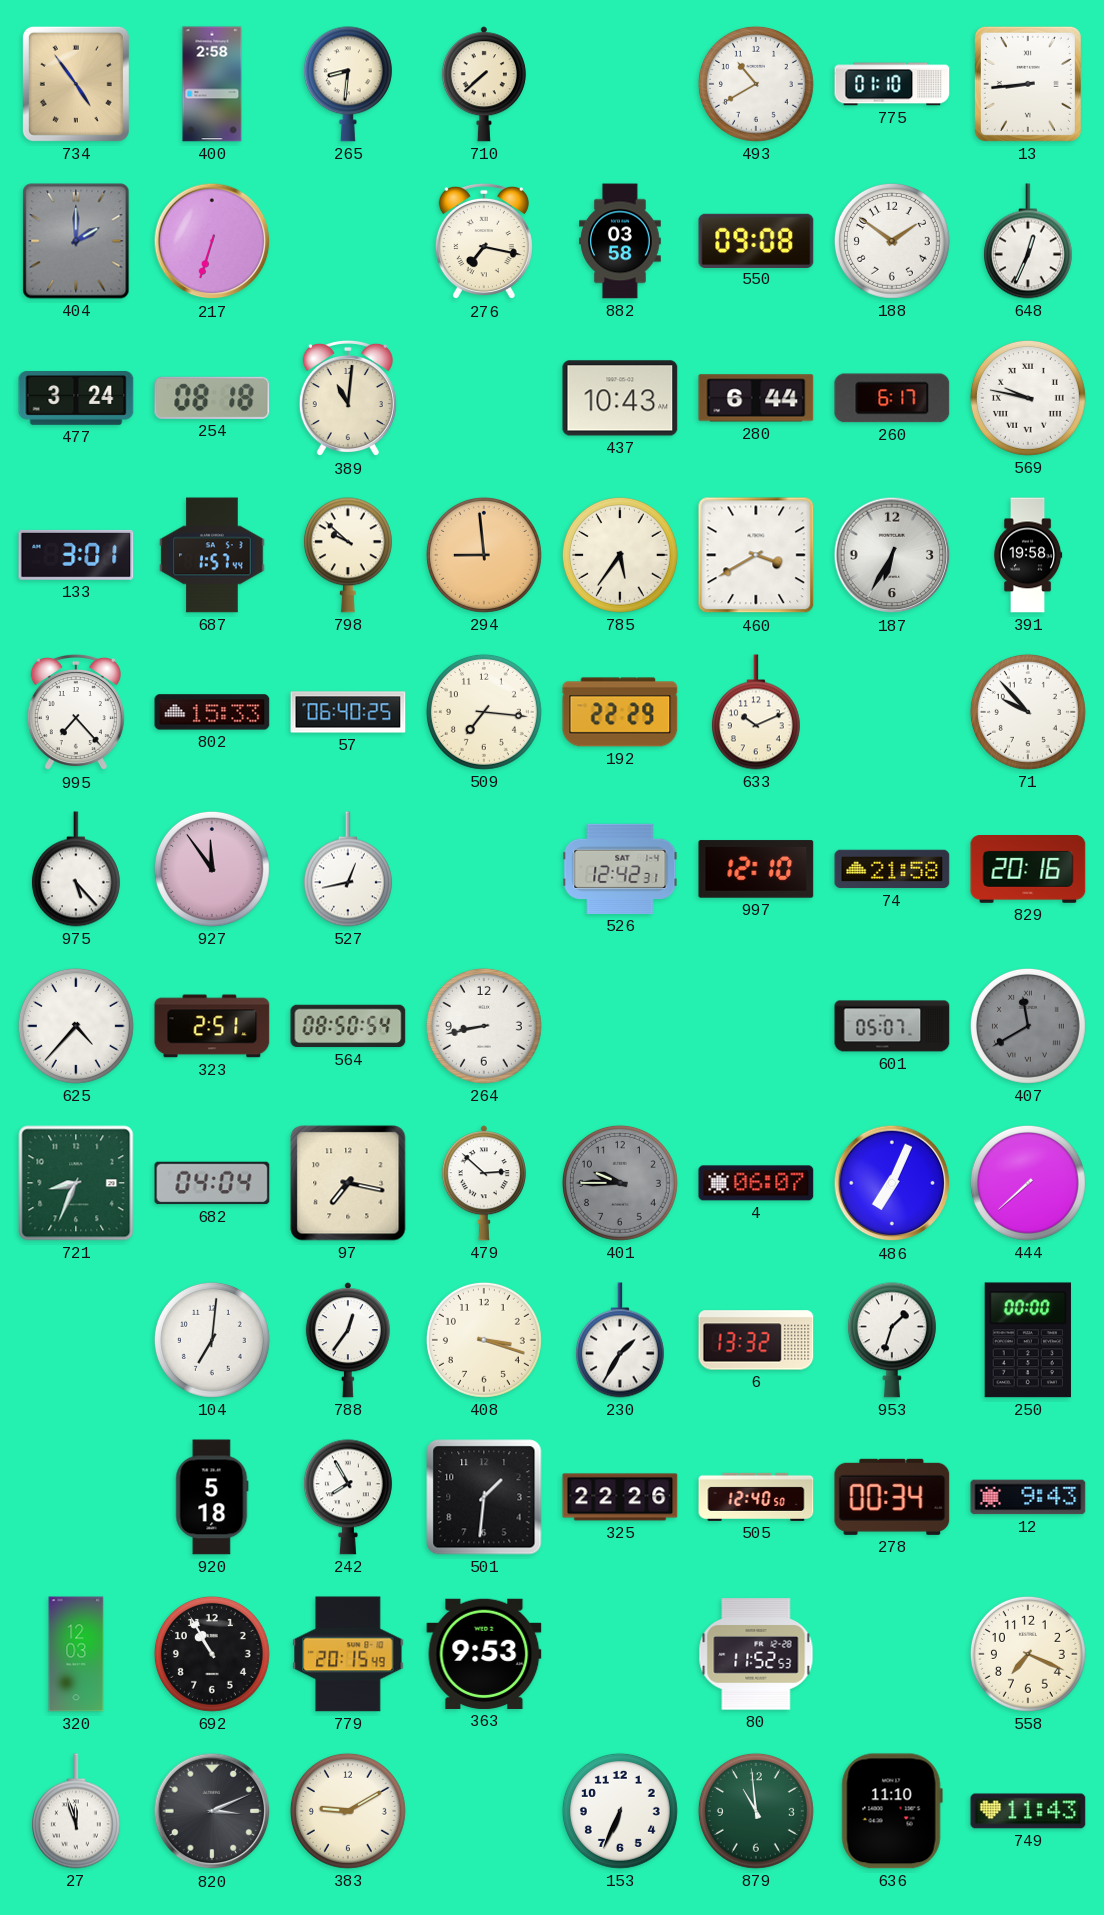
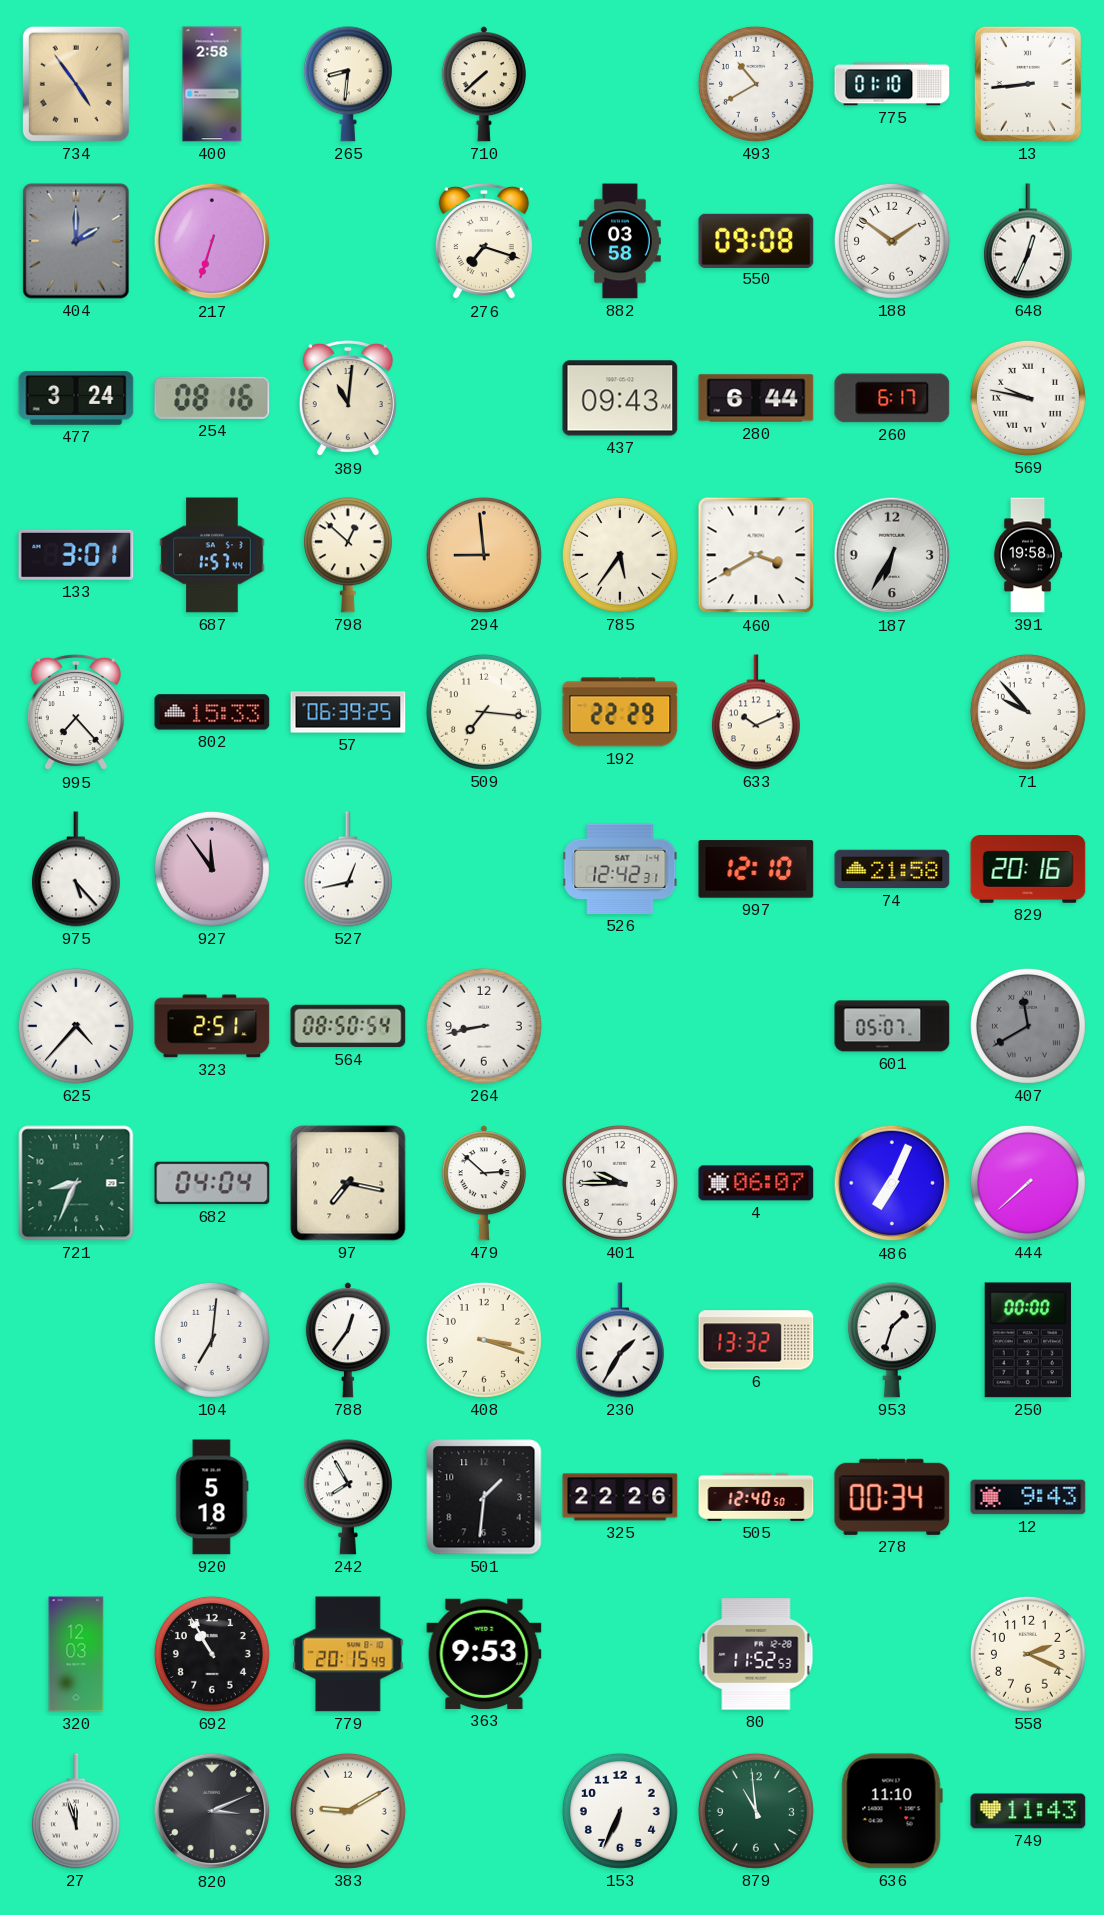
276: 7:17 -> 7:18
254: 08:18 -> 08:16
437: 10:43 -> 09:43
798: 9:52 -> 12:52
57: 06:40 -> 06:39
401 dial: grey -> white
558: 7:19 -> 2:19
